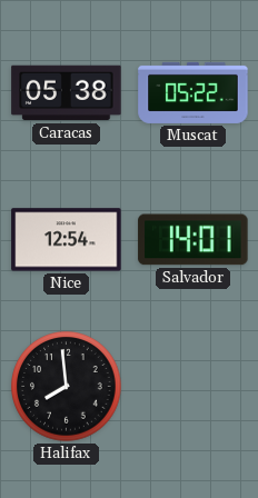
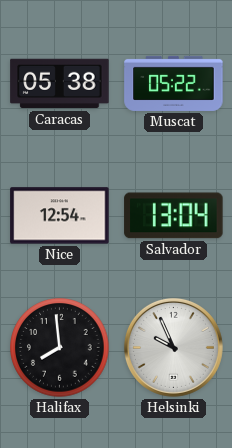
Salvador: 14:01 -> 13:04
Helsinki: none -> 9:56
